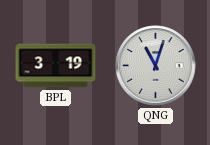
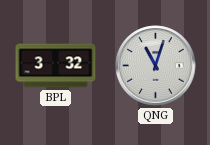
BPL: 3:19 -> 3:32
